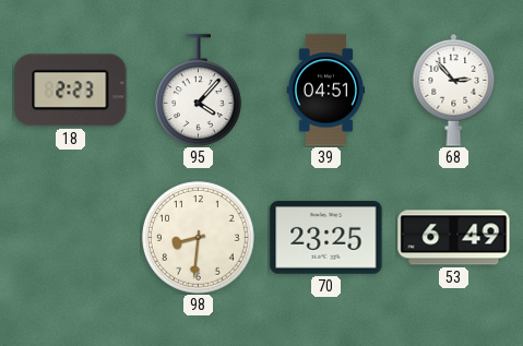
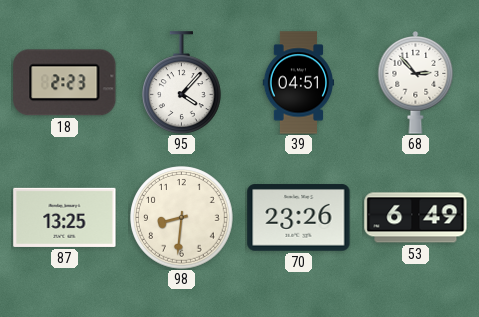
87: none -> 13:25
70: 23:25 -> 23:26
